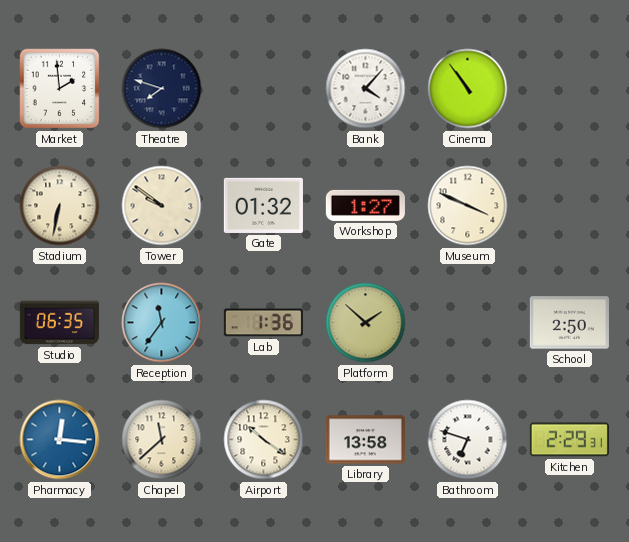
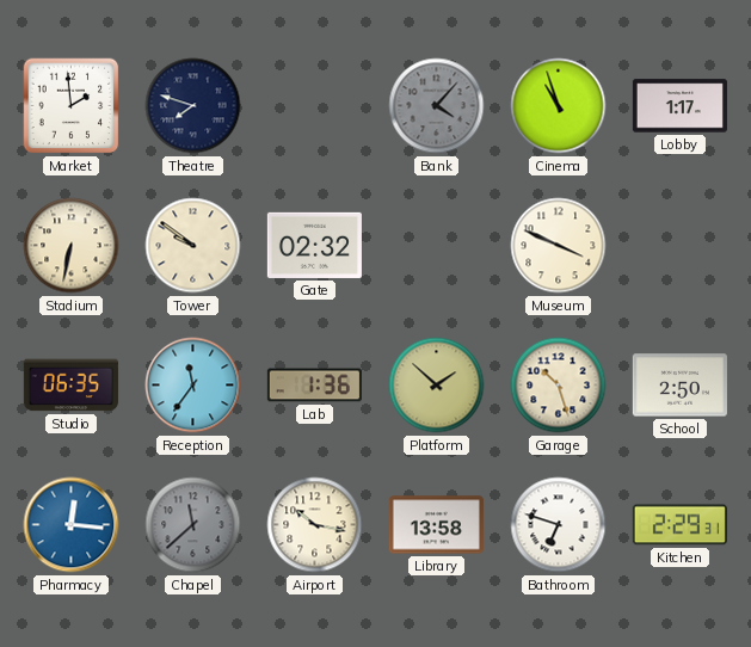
Bank dial: white -> grey
Cinema: 10:54 -> 10:57
Lobby: none -> 1:17
Gate: 01:32 -> 02:32
Workshop: 1:27 -> none
Garage: none -> 10:27
Chapel dial: cream -> grey
Airport: 10:21 -> 10:17
